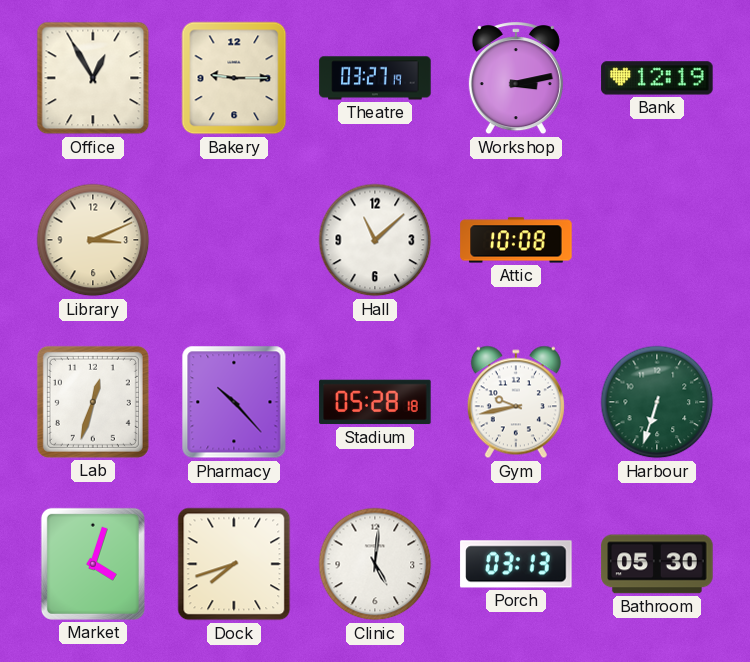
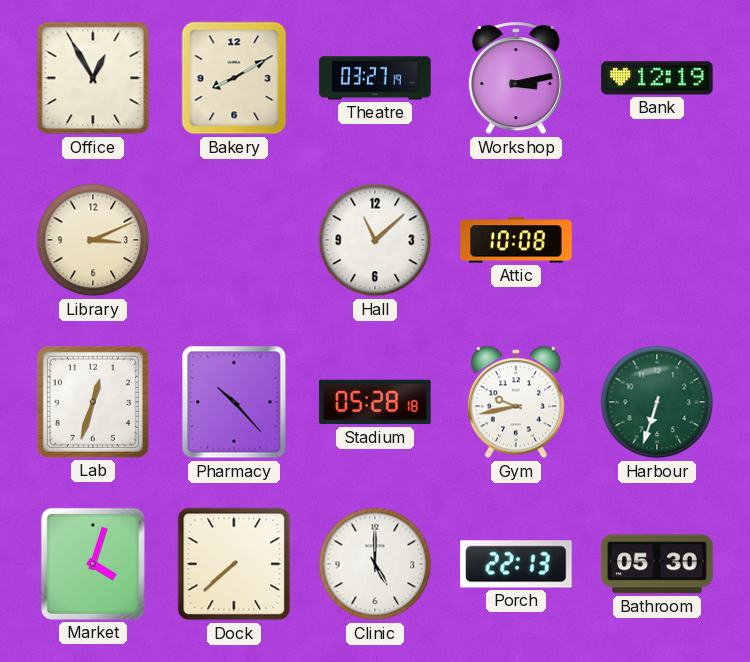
Bakery: 9:15 -> 8:10
Dock: 7:42 -> 7:38
Clinic: 5:01 -> 5:00
Porch: 03:13 -> 22:13
